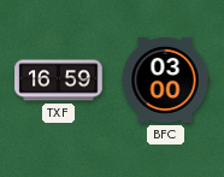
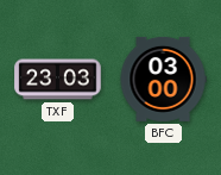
TXF: 16:59 -> 23:03
